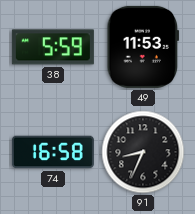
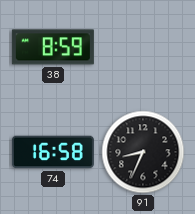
38: 5:59 -> 8:59
49: 11:53 -> none
